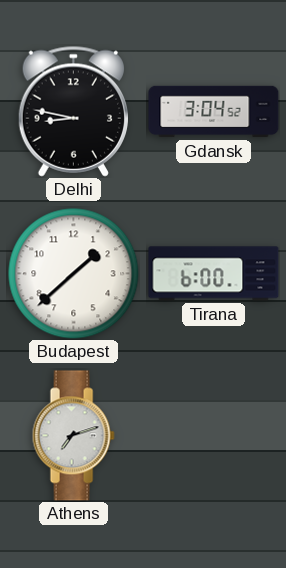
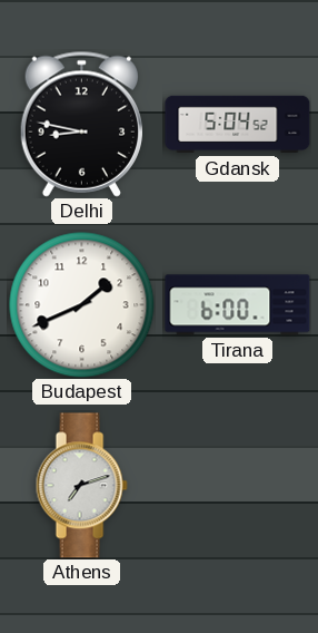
Gdansk: 3:04 -> 5:04
Budapest: 1:38 -> 1:41
